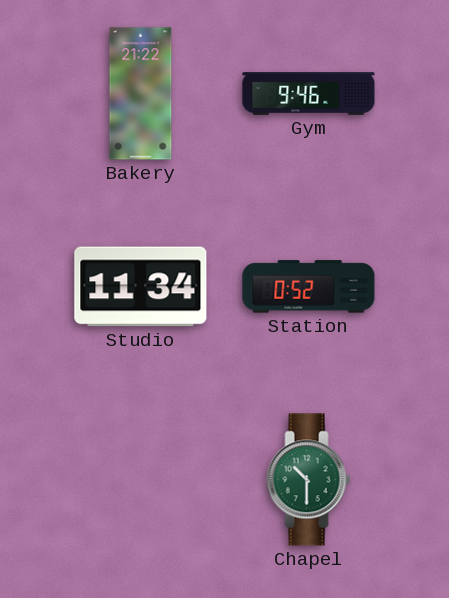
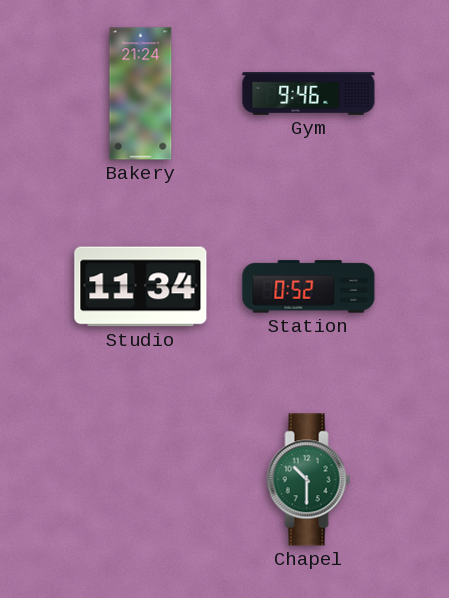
Bakery: 21:22 -> 21:24
